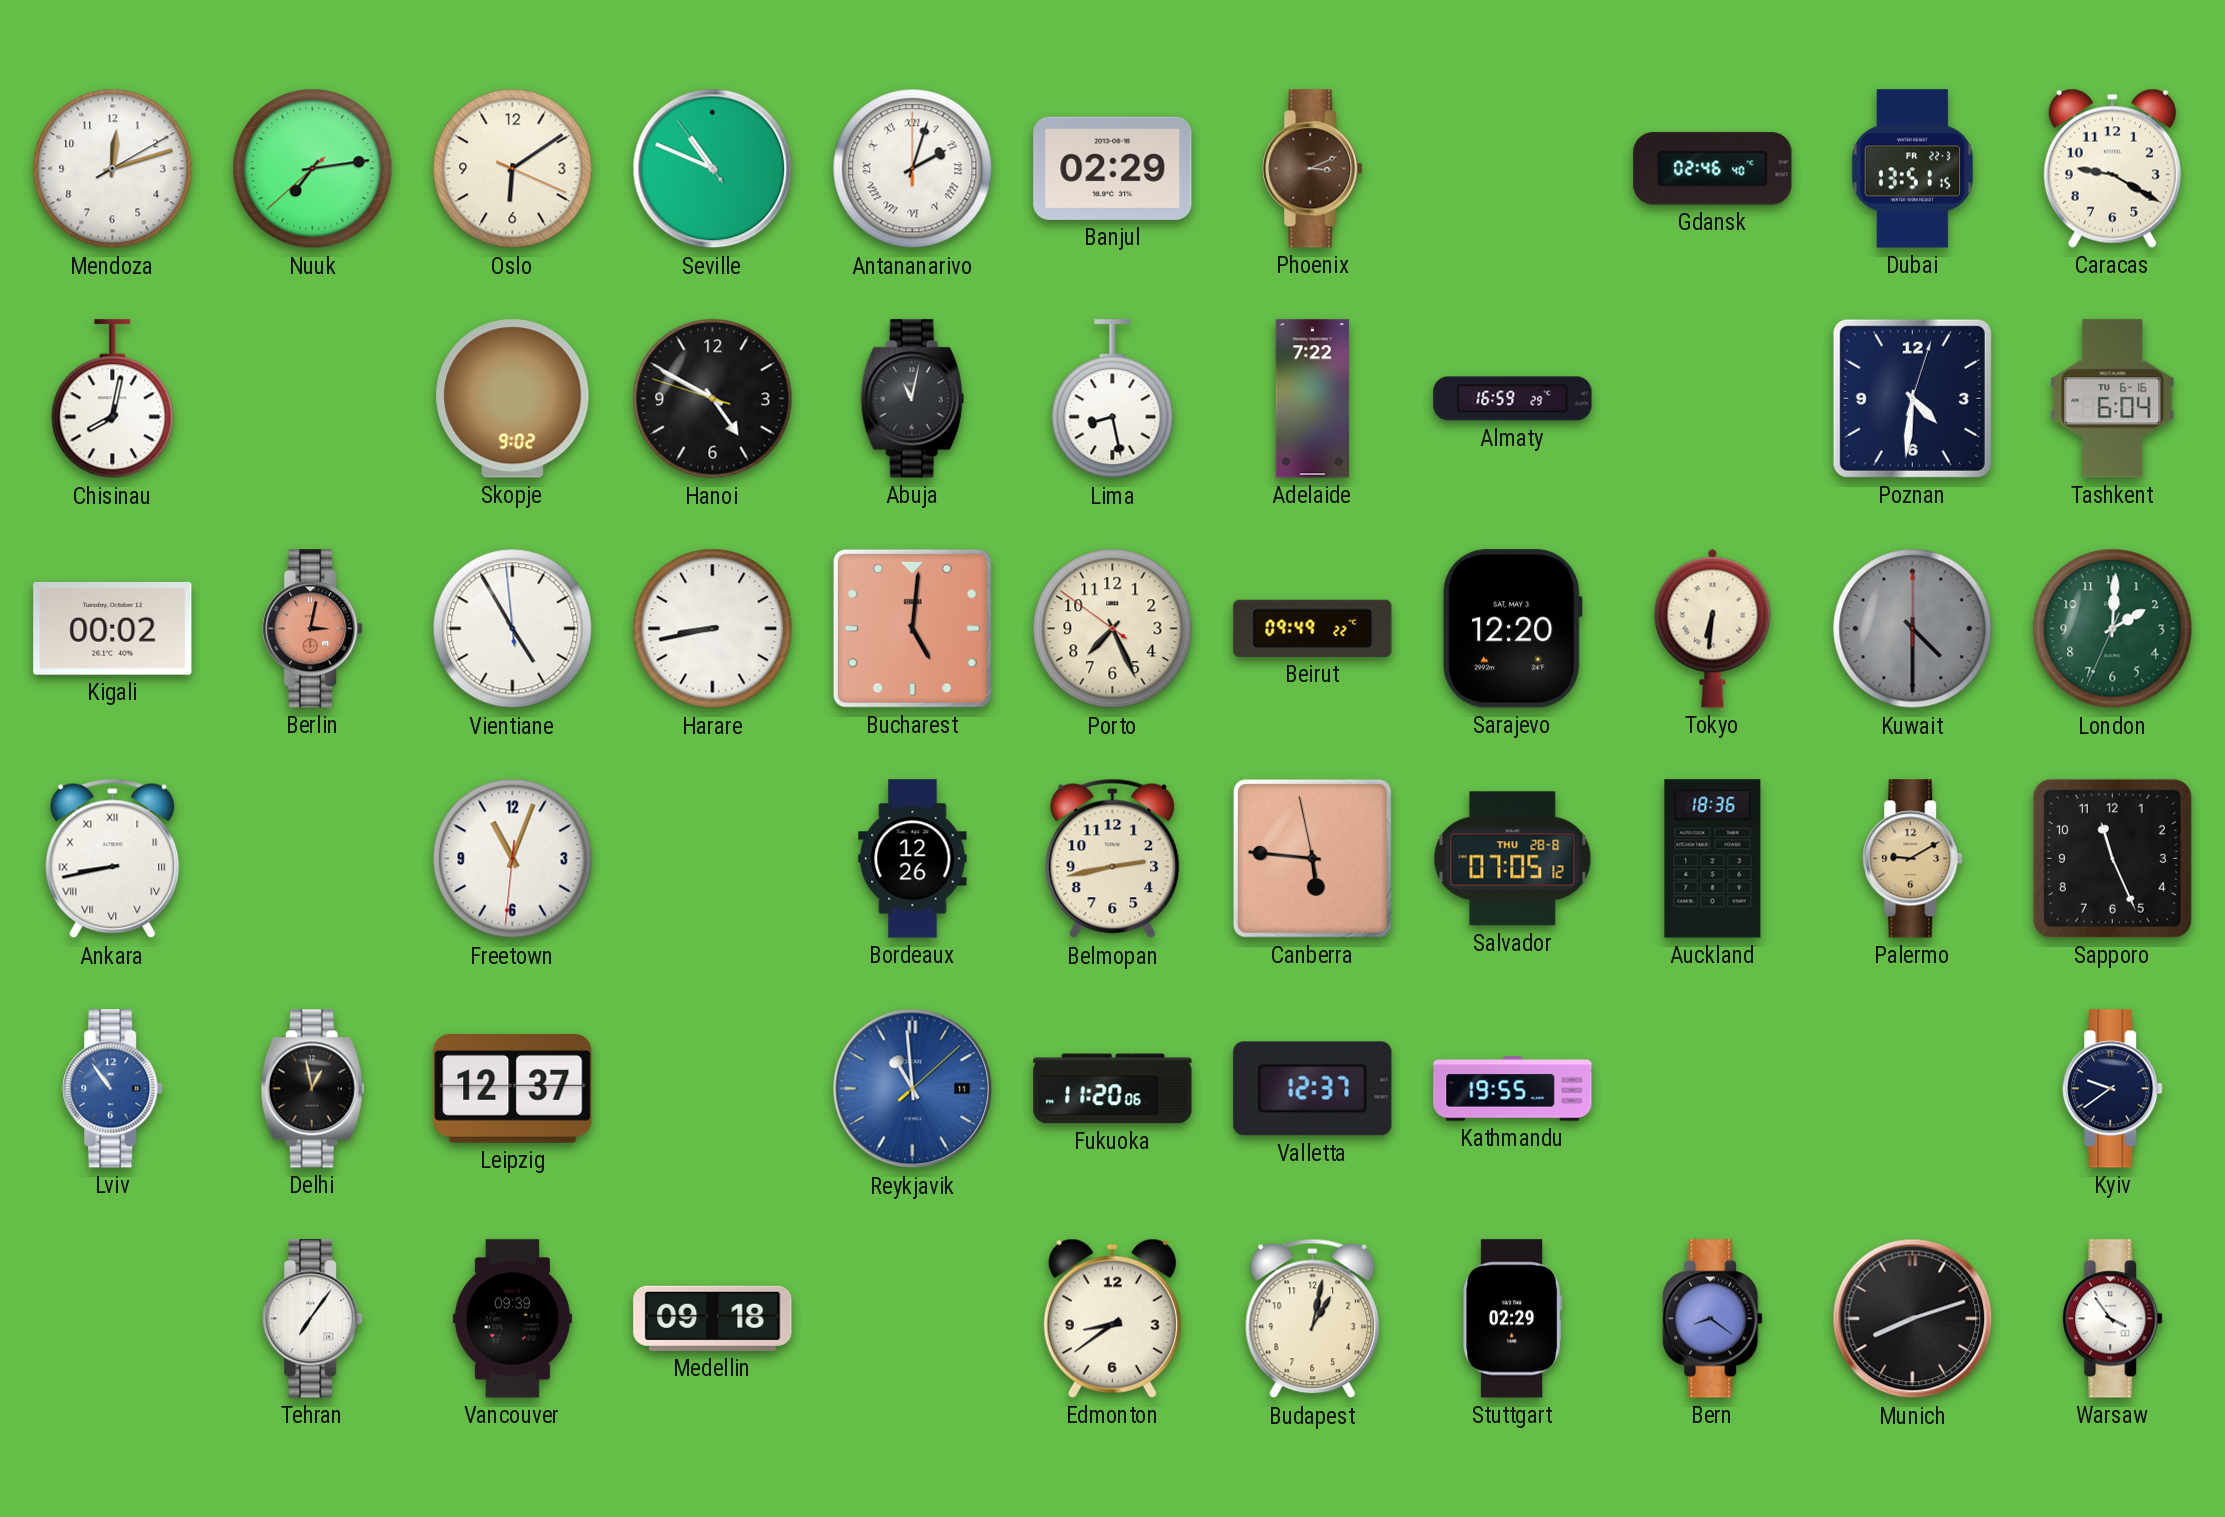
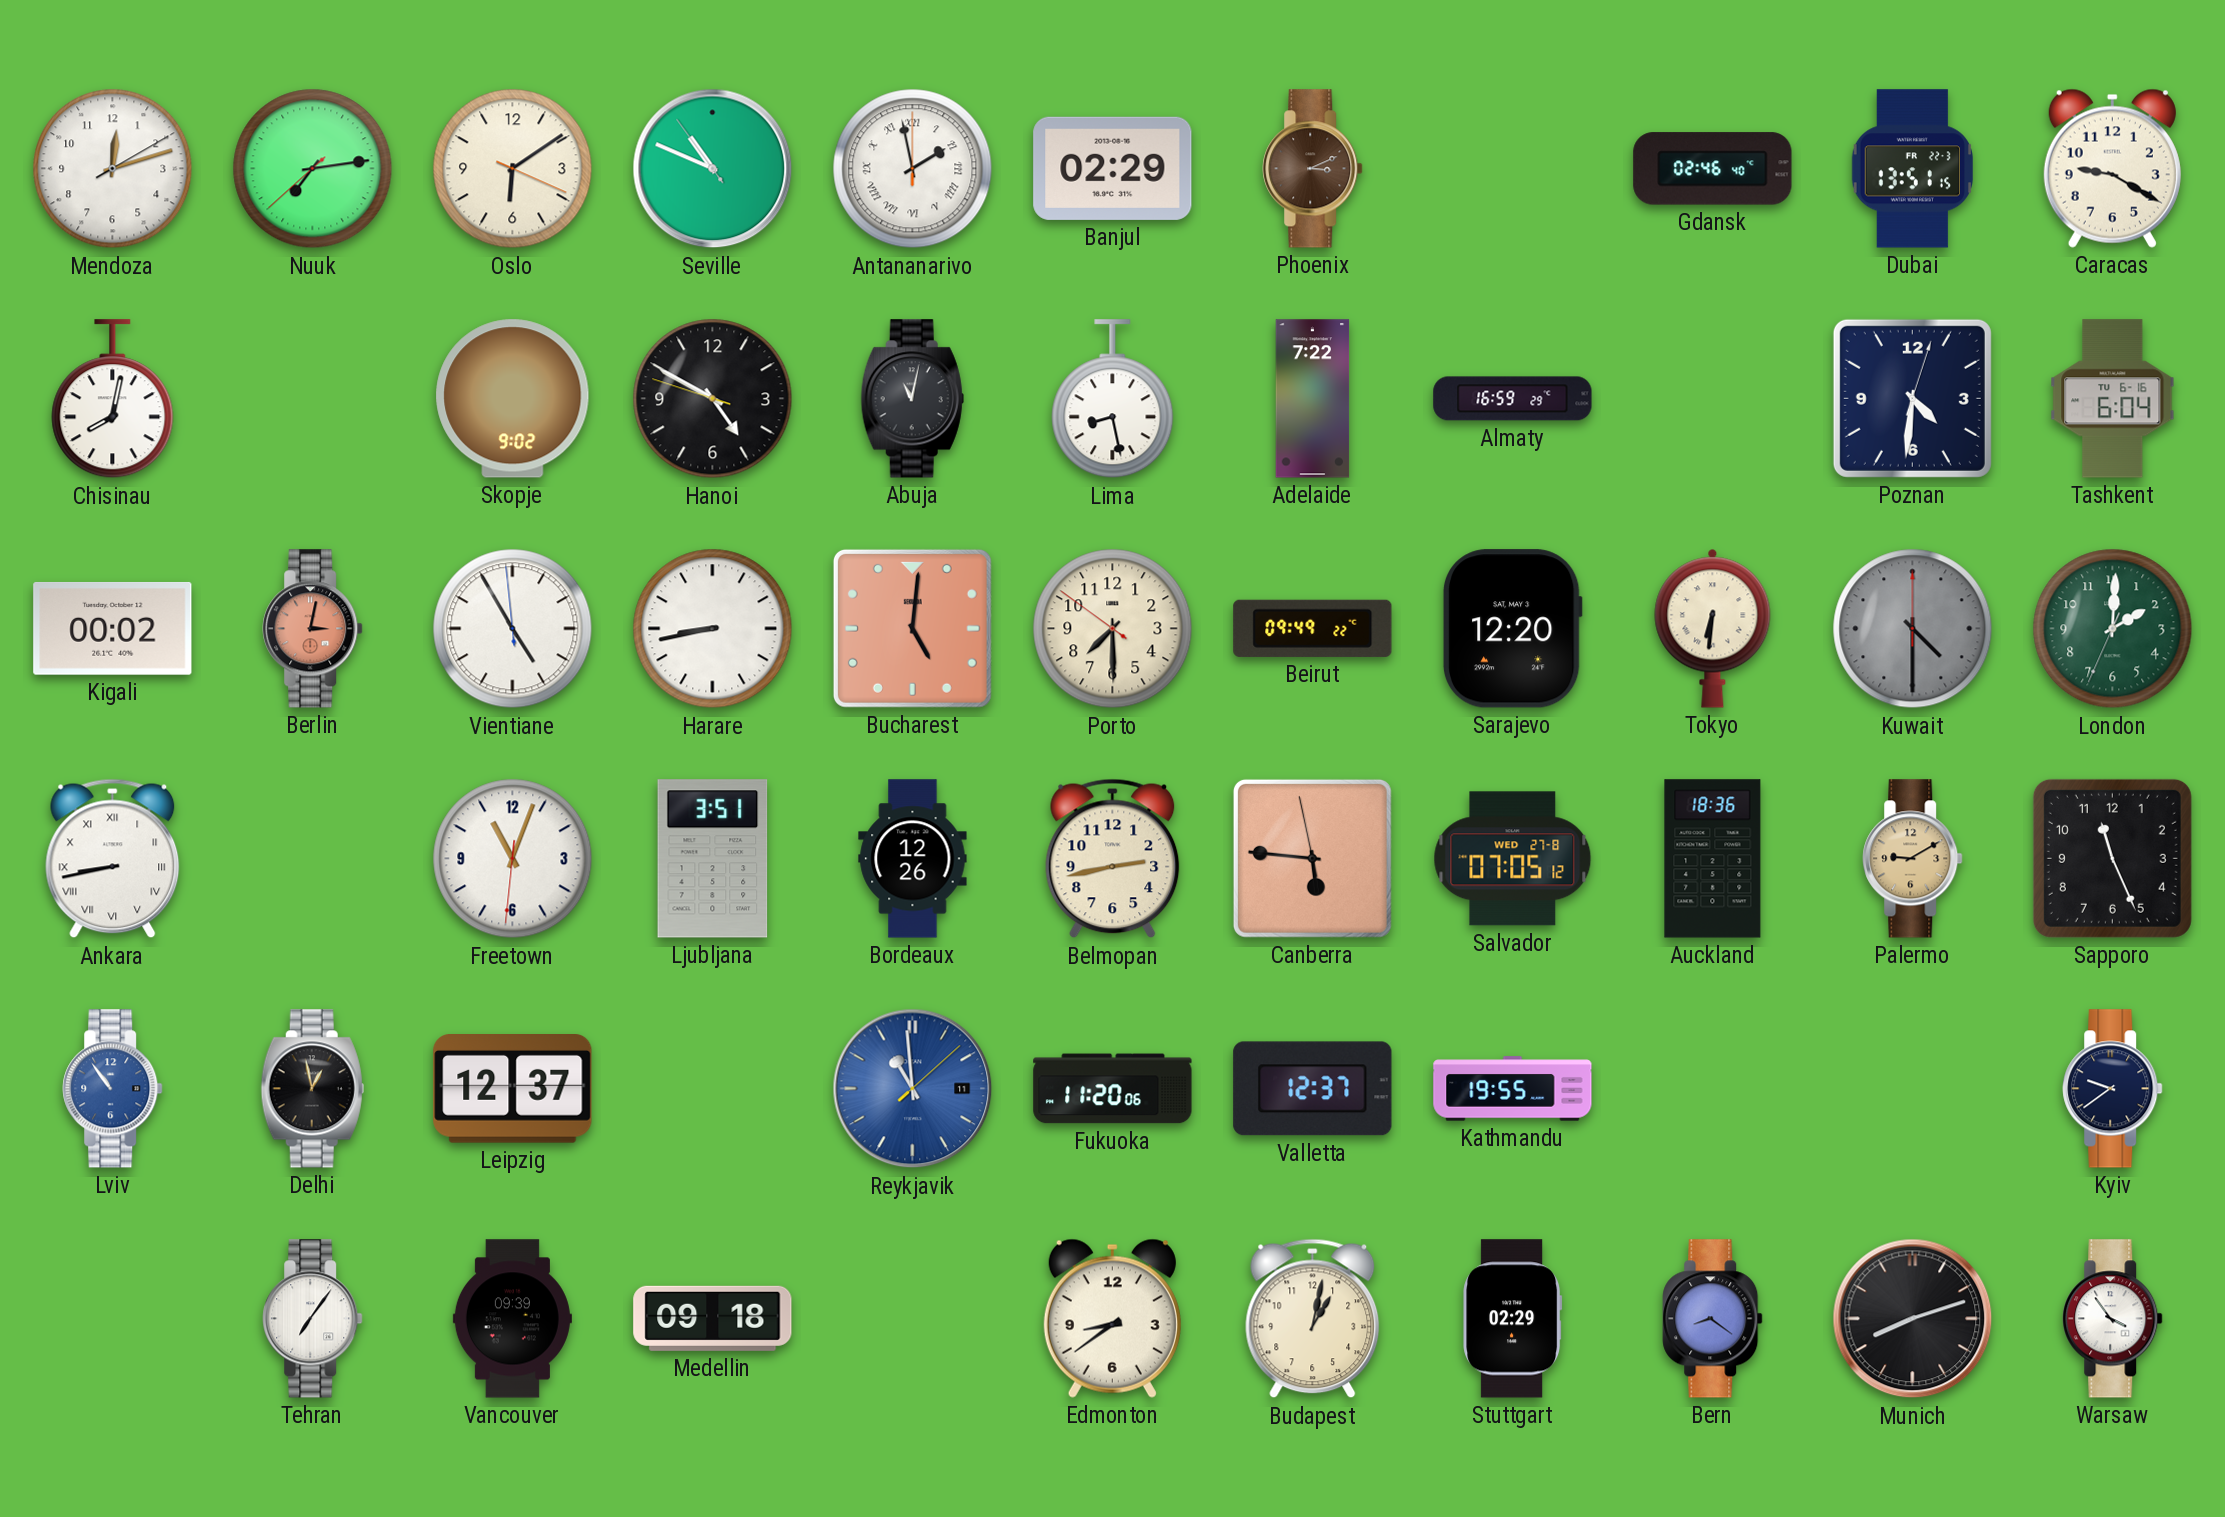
Antananarivo: 2:03 -> 1:58
Porto: 7:25 -> 7:29
Ljubljana: none -> 3:51
Salvador date: THU 28-8 -> WED 27-8
